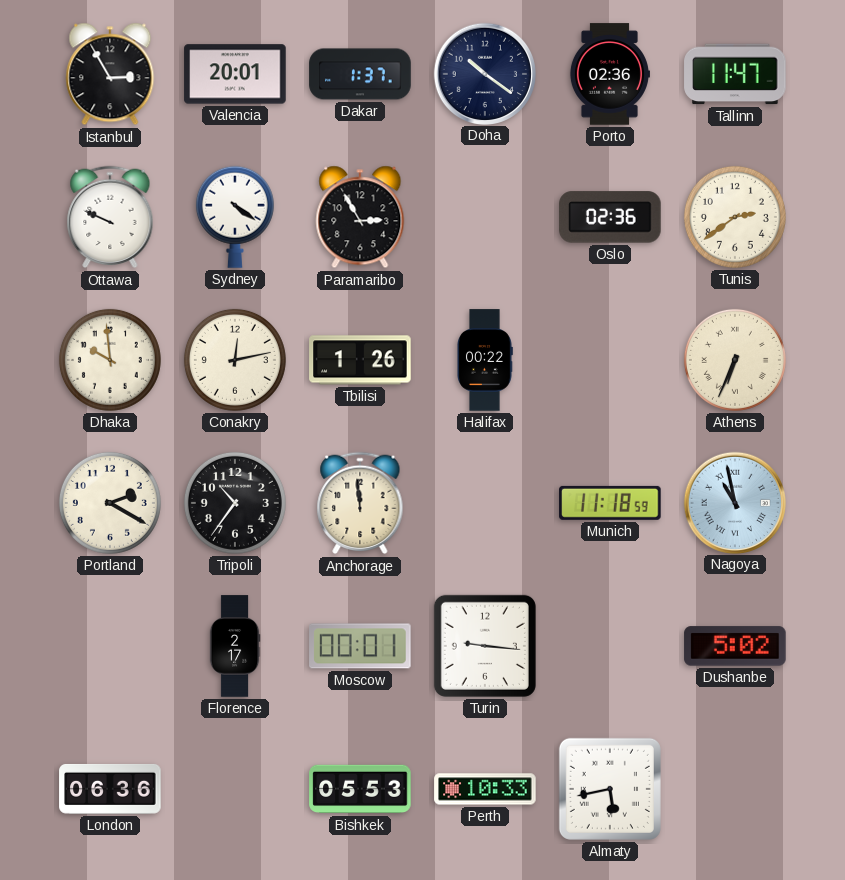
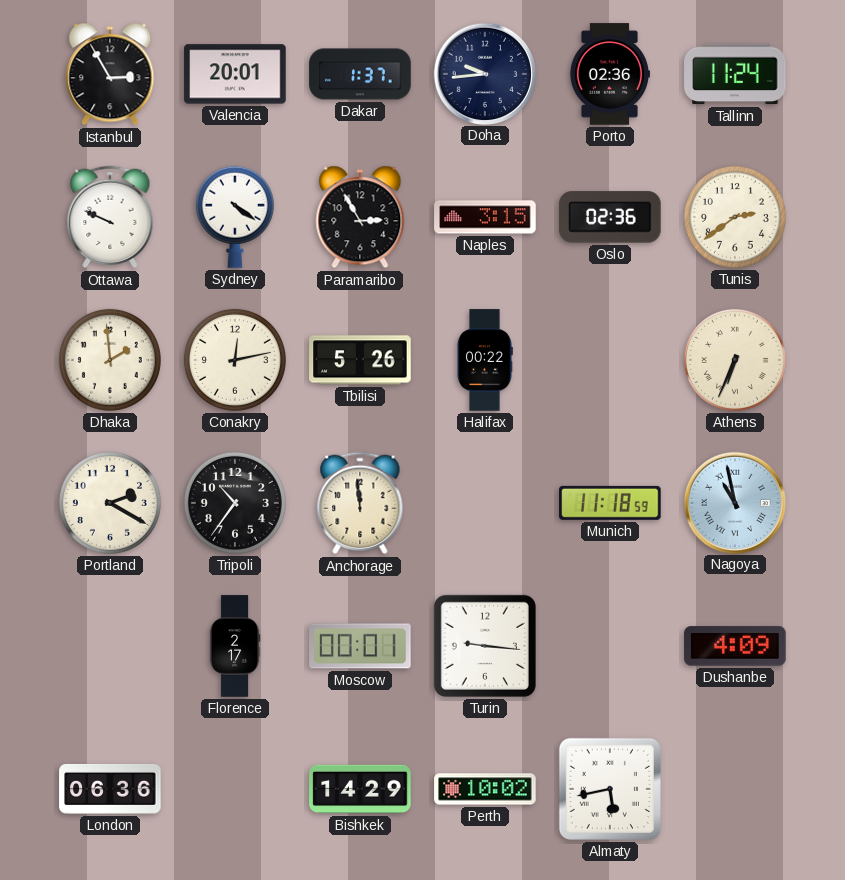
Doha: 10:21 -> 9:44
Tallinn: 11:47 -> 11:24
Naples: none -> 3:15
Dhaka: 9:59 -> 1:59
Tbilisi: 1:26 -> 5:26
Dushanbe: 5:02 -> 4:09
Bishkek: 05:53 -> 14:29
Perth: 10:33 -> 10:02
